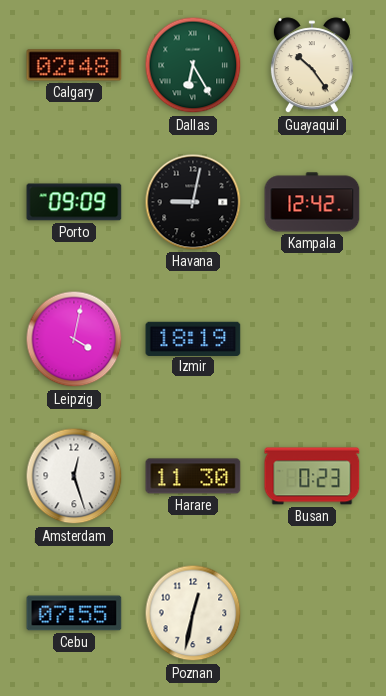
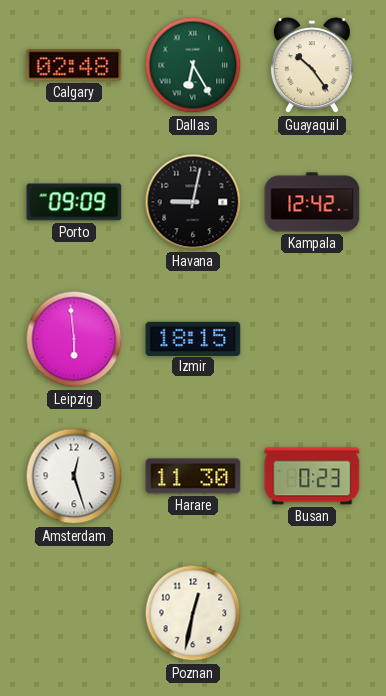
Leipzig: 4:02 -> 5:59
Izmir: 18:19 -> 18:15
Cebu: 07:55 -> none
